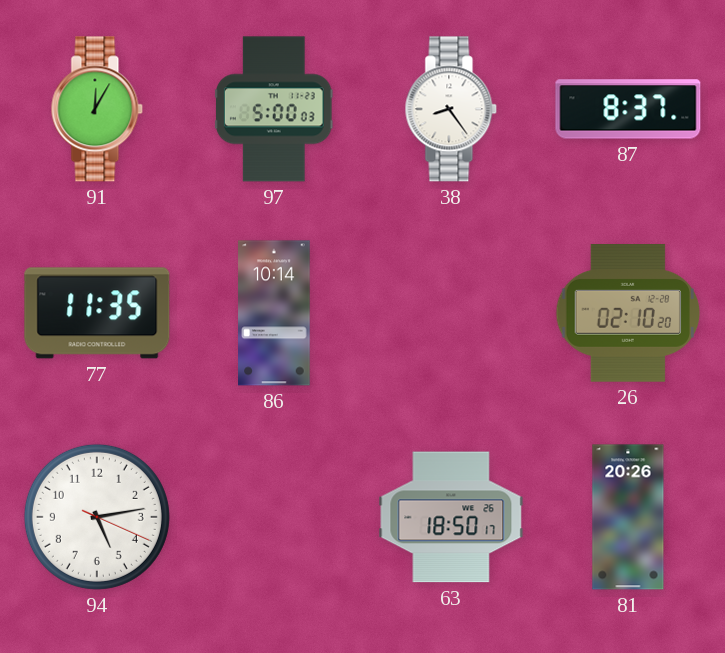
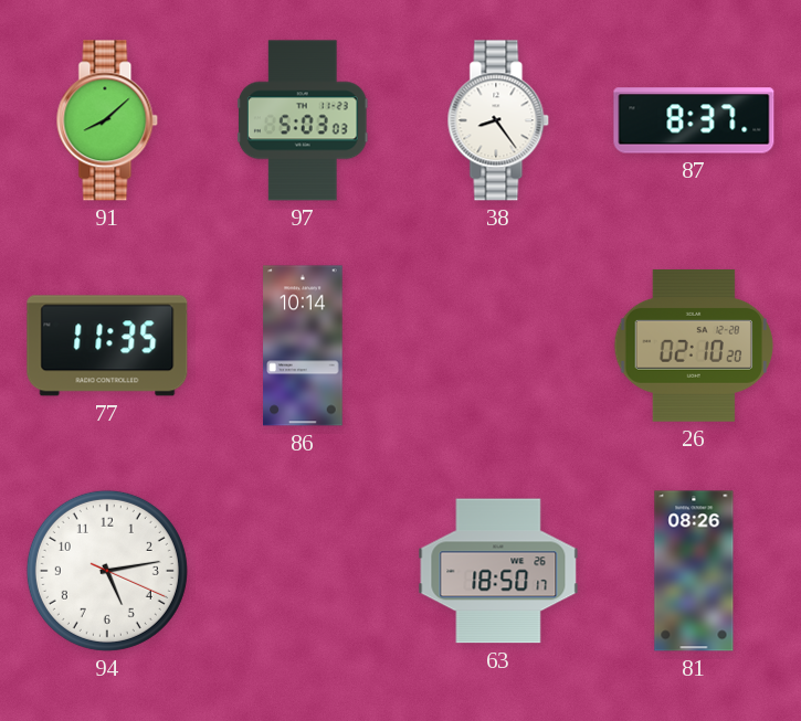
91: 12:05 -> 8:08
97: 5:00 -> 5:03
81: 20:26 -> 08:26
